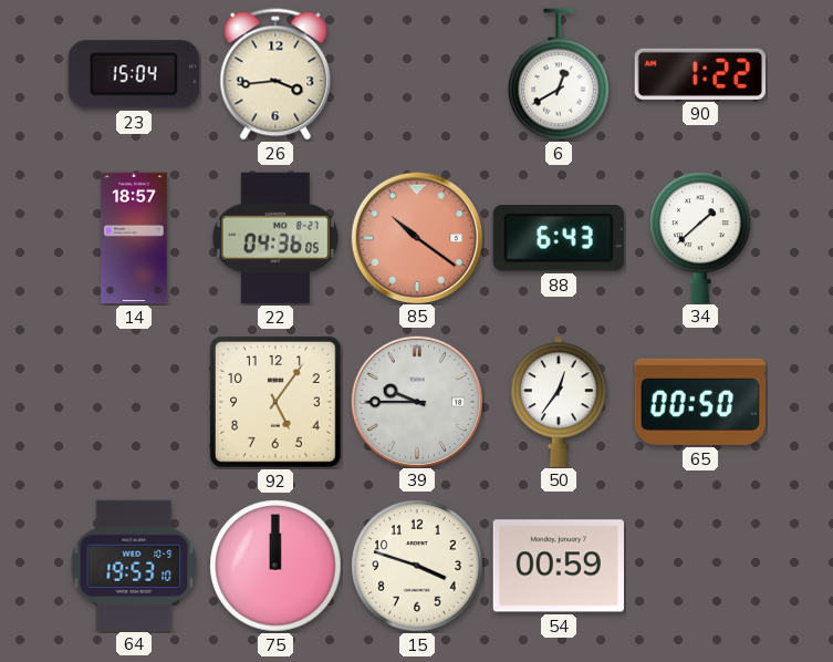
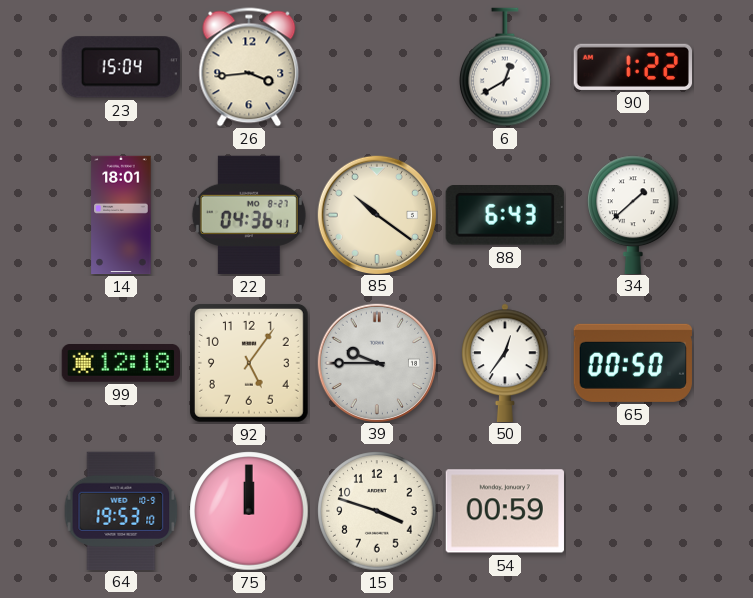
14: 18:57 -> 18:01
22: 04:36:05 -> 04:36:41
85 dial: salmon -> cream
99: none -> 12:18
